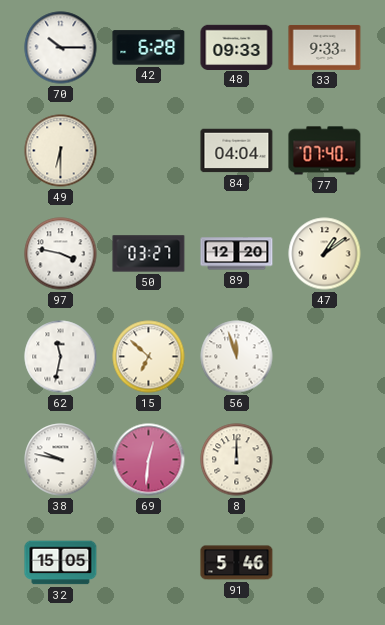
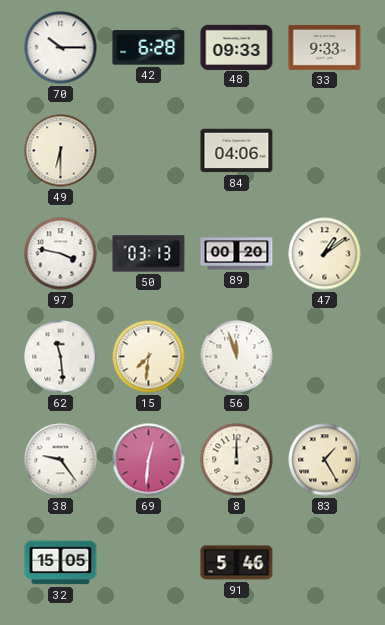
84: 04:04 -> 04:06
77: 07:40 -> none
50: 03:27 -> 03:13
89: 12:20 -> 00:20
62: 11:32 -> 11:29
15: 6:52 -> 7:31
38: 9:47 -> 9:24
83: none -> 1:25
